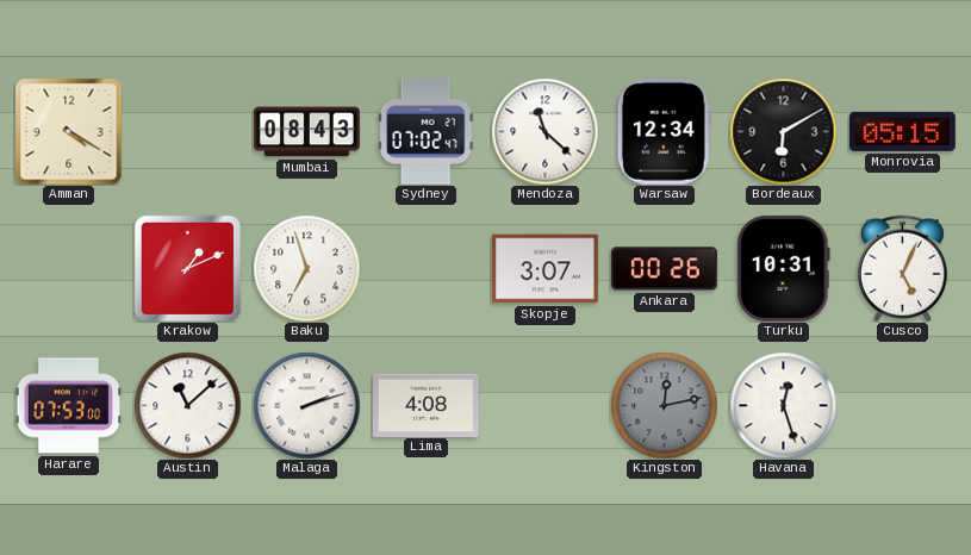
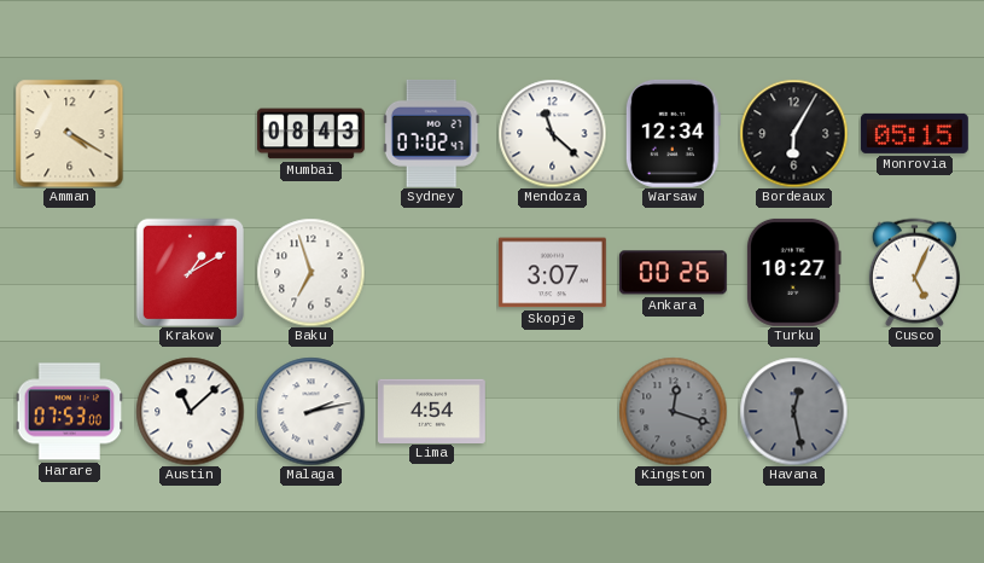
Bordeaux: 6:10 -> 6:05
Krakow: 1:11 -> 1:10
Turku: 10:31 -> 10:27
Malaga: 2:12 -> 2:13
Lima: 4:08 -> 4:54
Kingston: 12:13 -> 12:18
Havana: 12:27 -> 12:28
Havana dial: white -> grey
